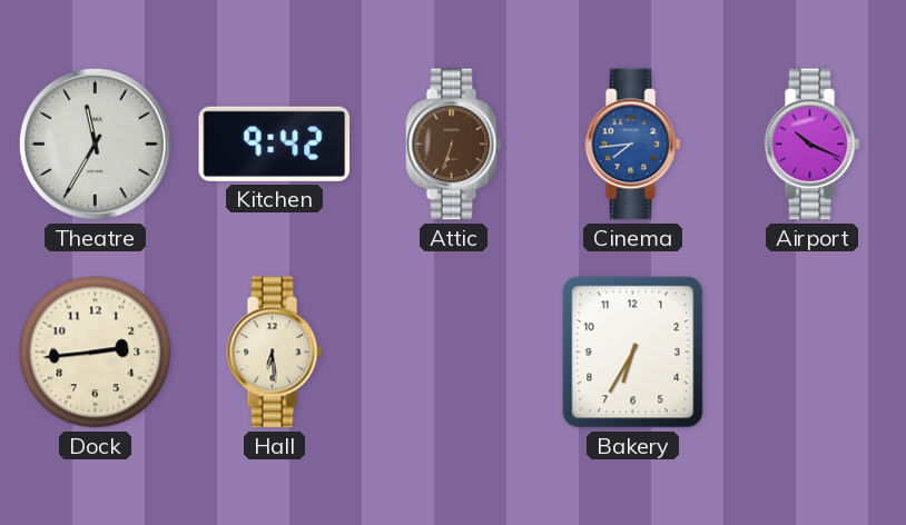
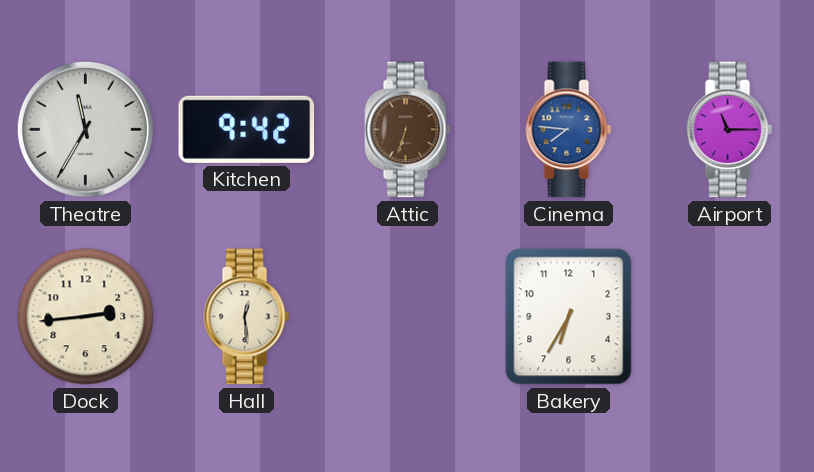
Cinema: 7:44 -> 7:46
Airport: 10:19 -> 11:15
Hall: 6:29 -> 12:29
